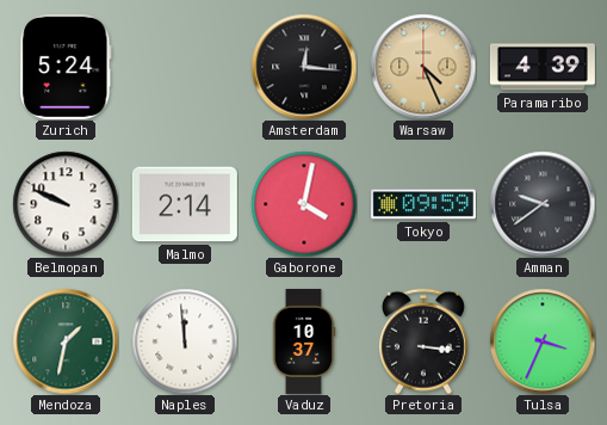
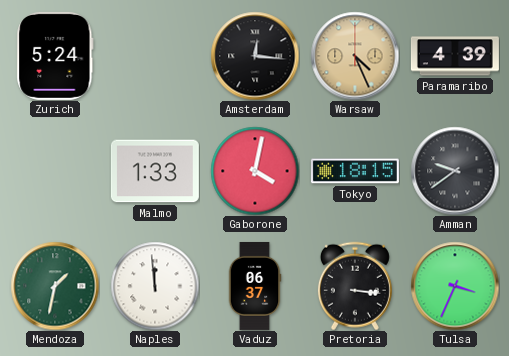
Belmopan: 9:49 -> none
Malmo: 2:14 -> 1:33
Tokyo: 09:59 -> 18:15
Vaduz: 10:37 -> 06:37
